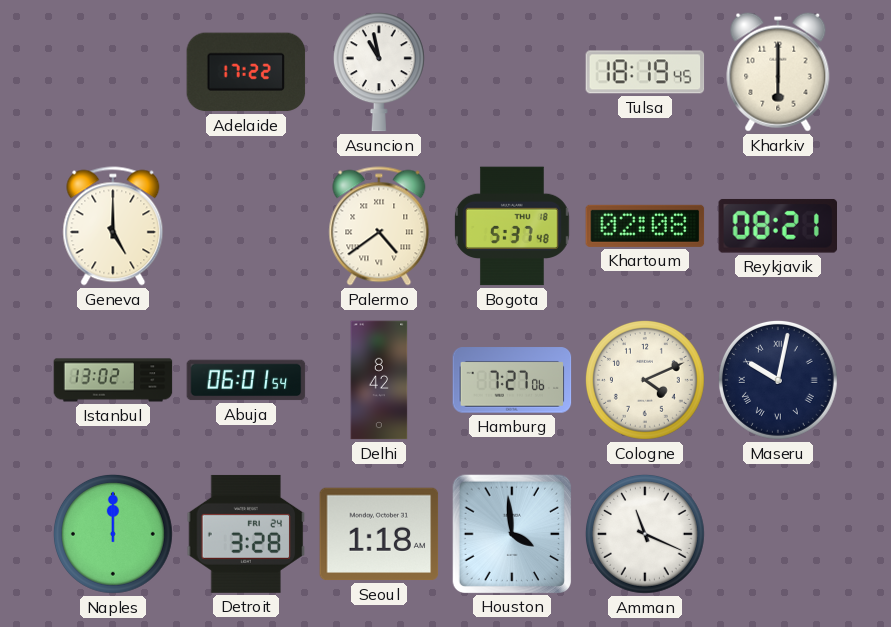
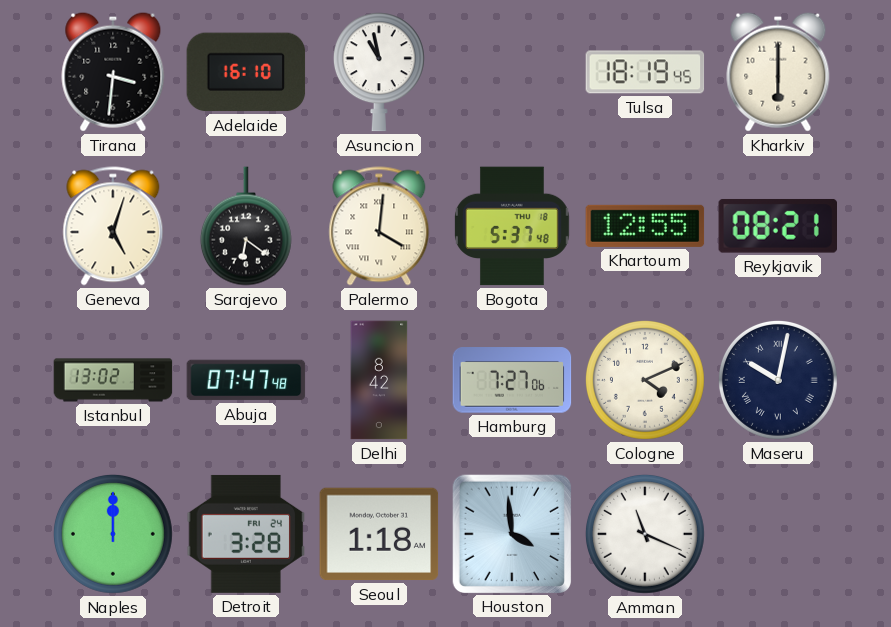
Tirana: none -> 3:31
Adelaide: 17:22 -> 16:10
Geneva: 5:00 -> 5:03
Sarajevo: none -> 6:21
Palermo: 4:39 -> 4:01
Khartoum: 02:08 -> 12:55
Abuja: 06:01 -> 07:47
